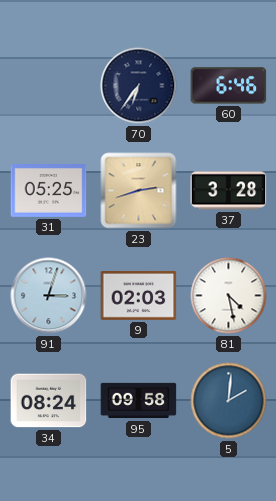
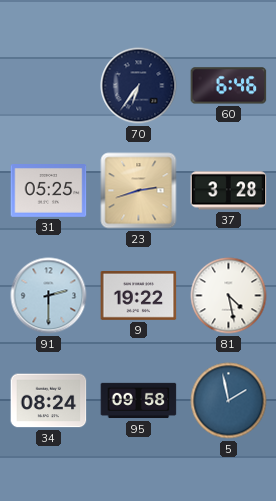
91: 3:03 -> 2:30
9: 02:03 -> 19:22
5: 2:01 -> 1:58
